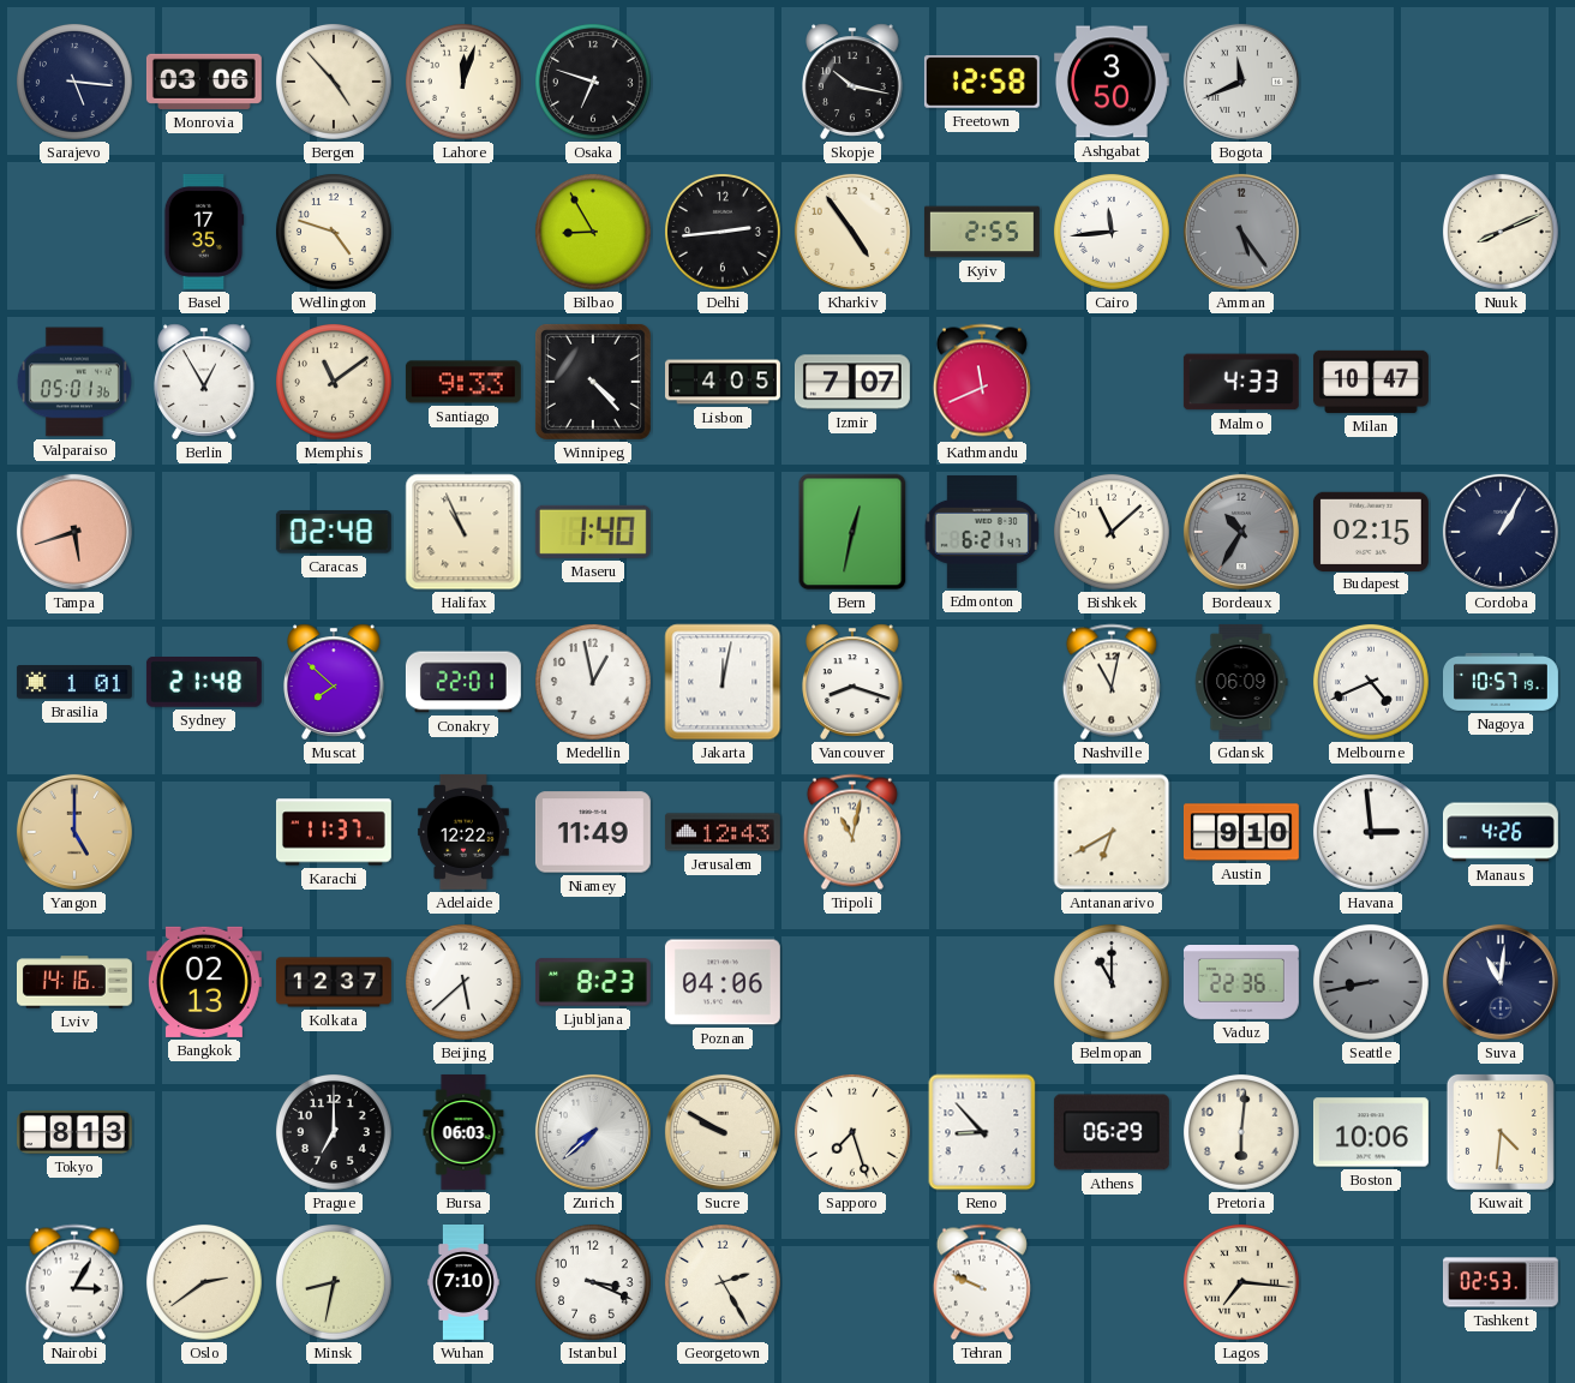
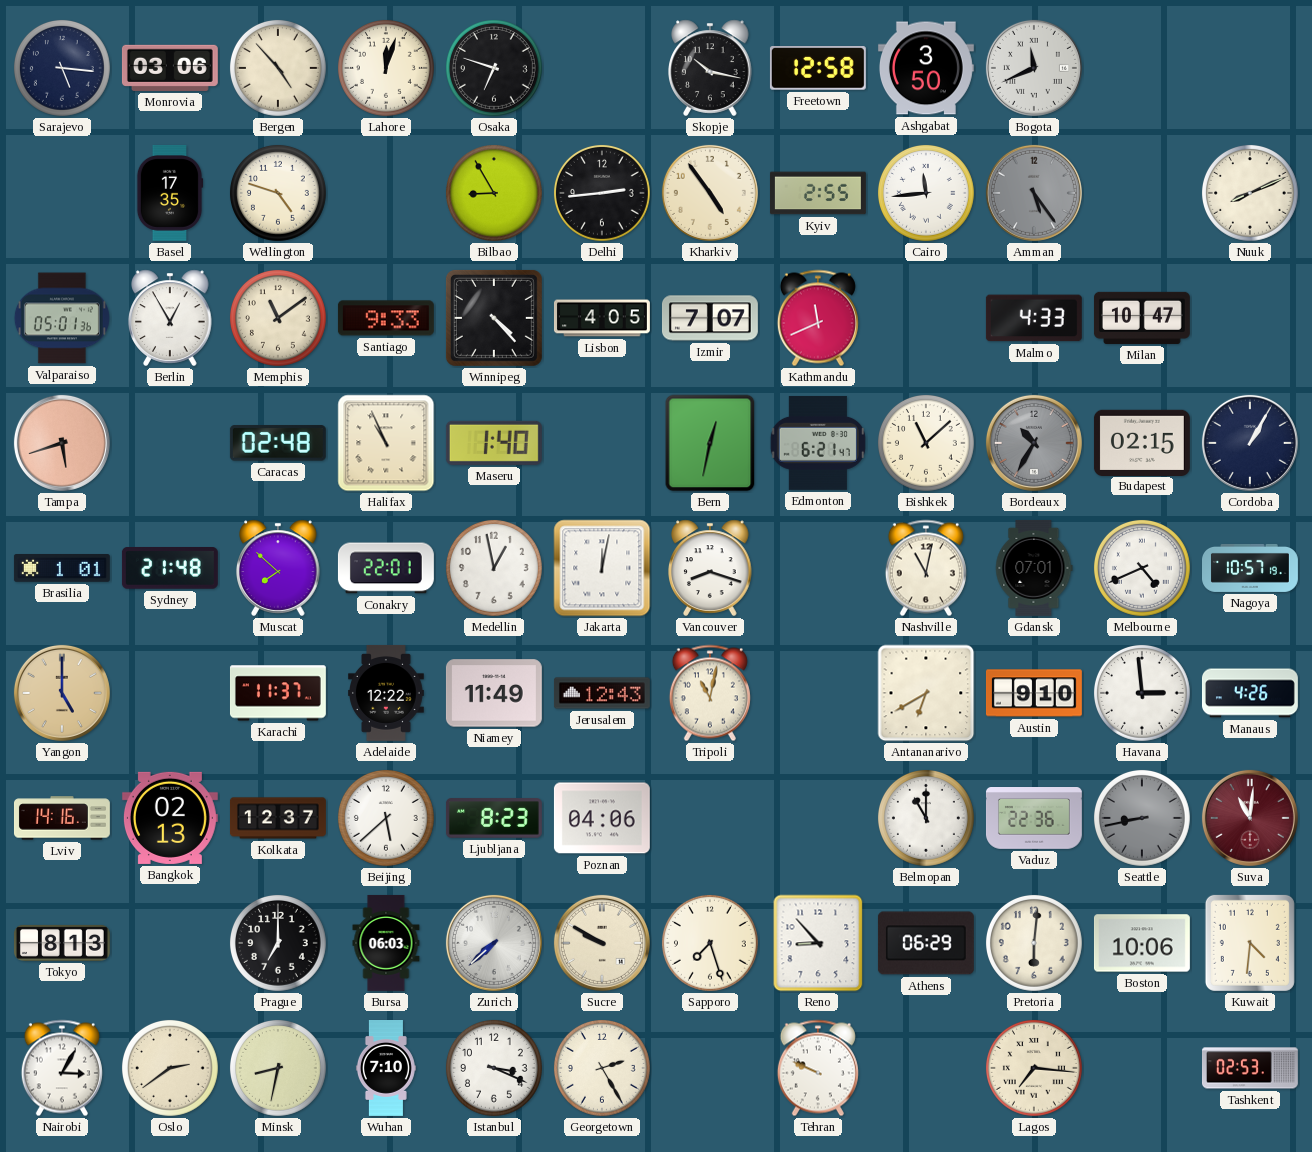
Gdansk: 06:09 -> 07:01
Suva dial: navy -> burgundy
